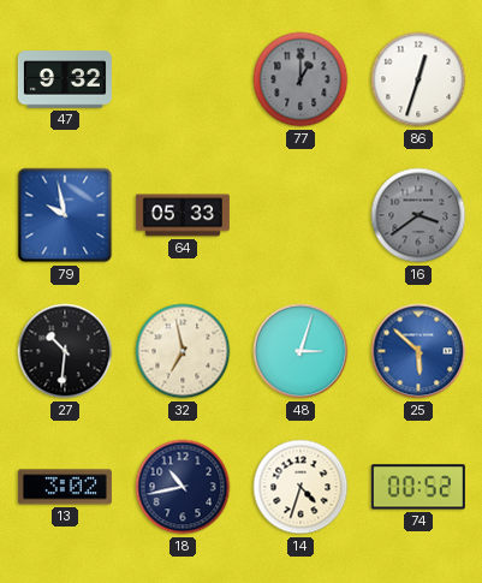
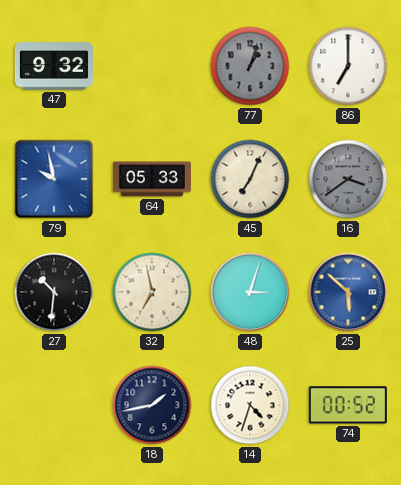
77: 1:00 -> 1:03
86: 12:33 -> 7:00
45: none -> 7:04
13: 3:02 -> none
18: 10:43 -> 1:43
